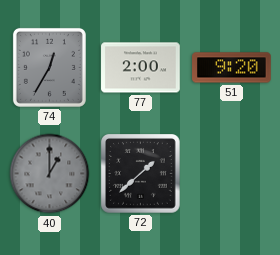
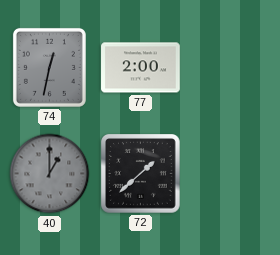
74: 12:35 -> 12:32
51: 9:20 -> none
